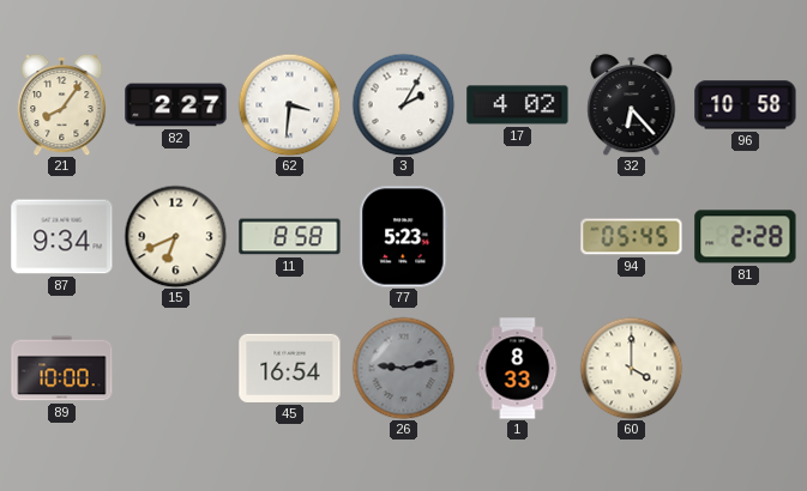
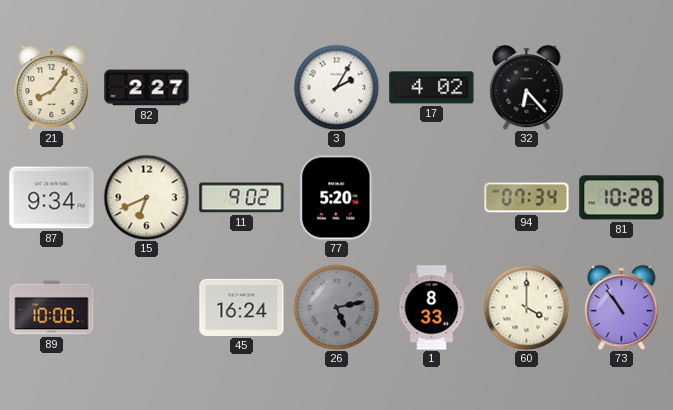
62: 3:31 -> none
96: 10:58 -> none
11: 8:58 -> 9:02
77: 5:23 -> 5:20
94: 05:45 -> 07:34
81: 2:28 -> 10:28
45: 16:54 -> 16:24
26: 9:13 -> 5:13
73: none -> 10:54
